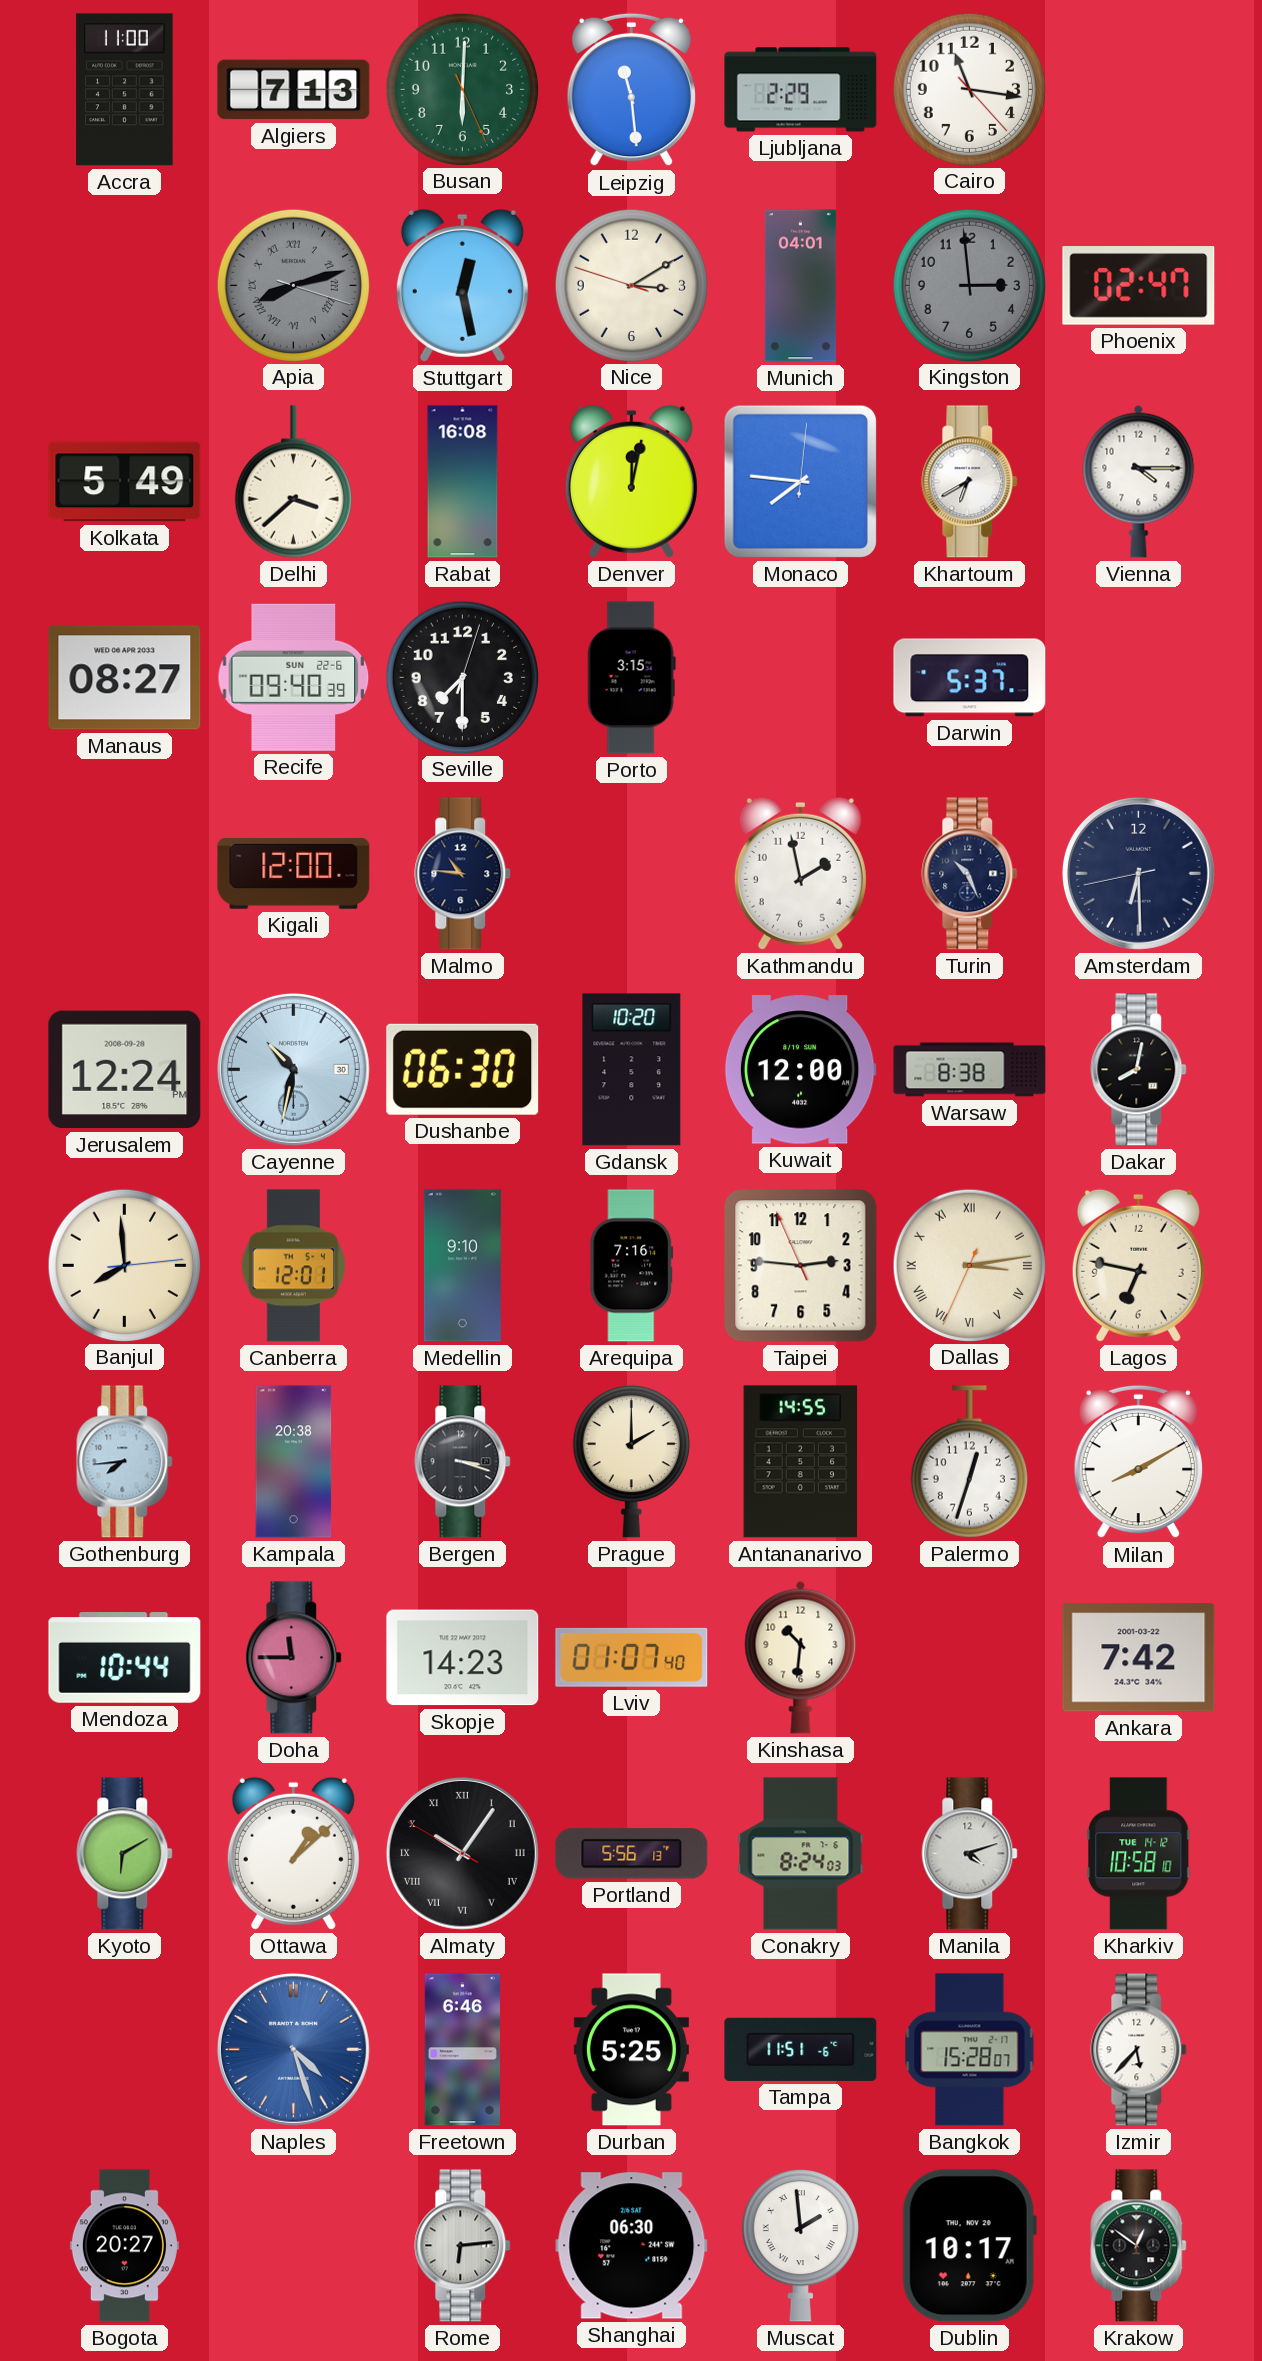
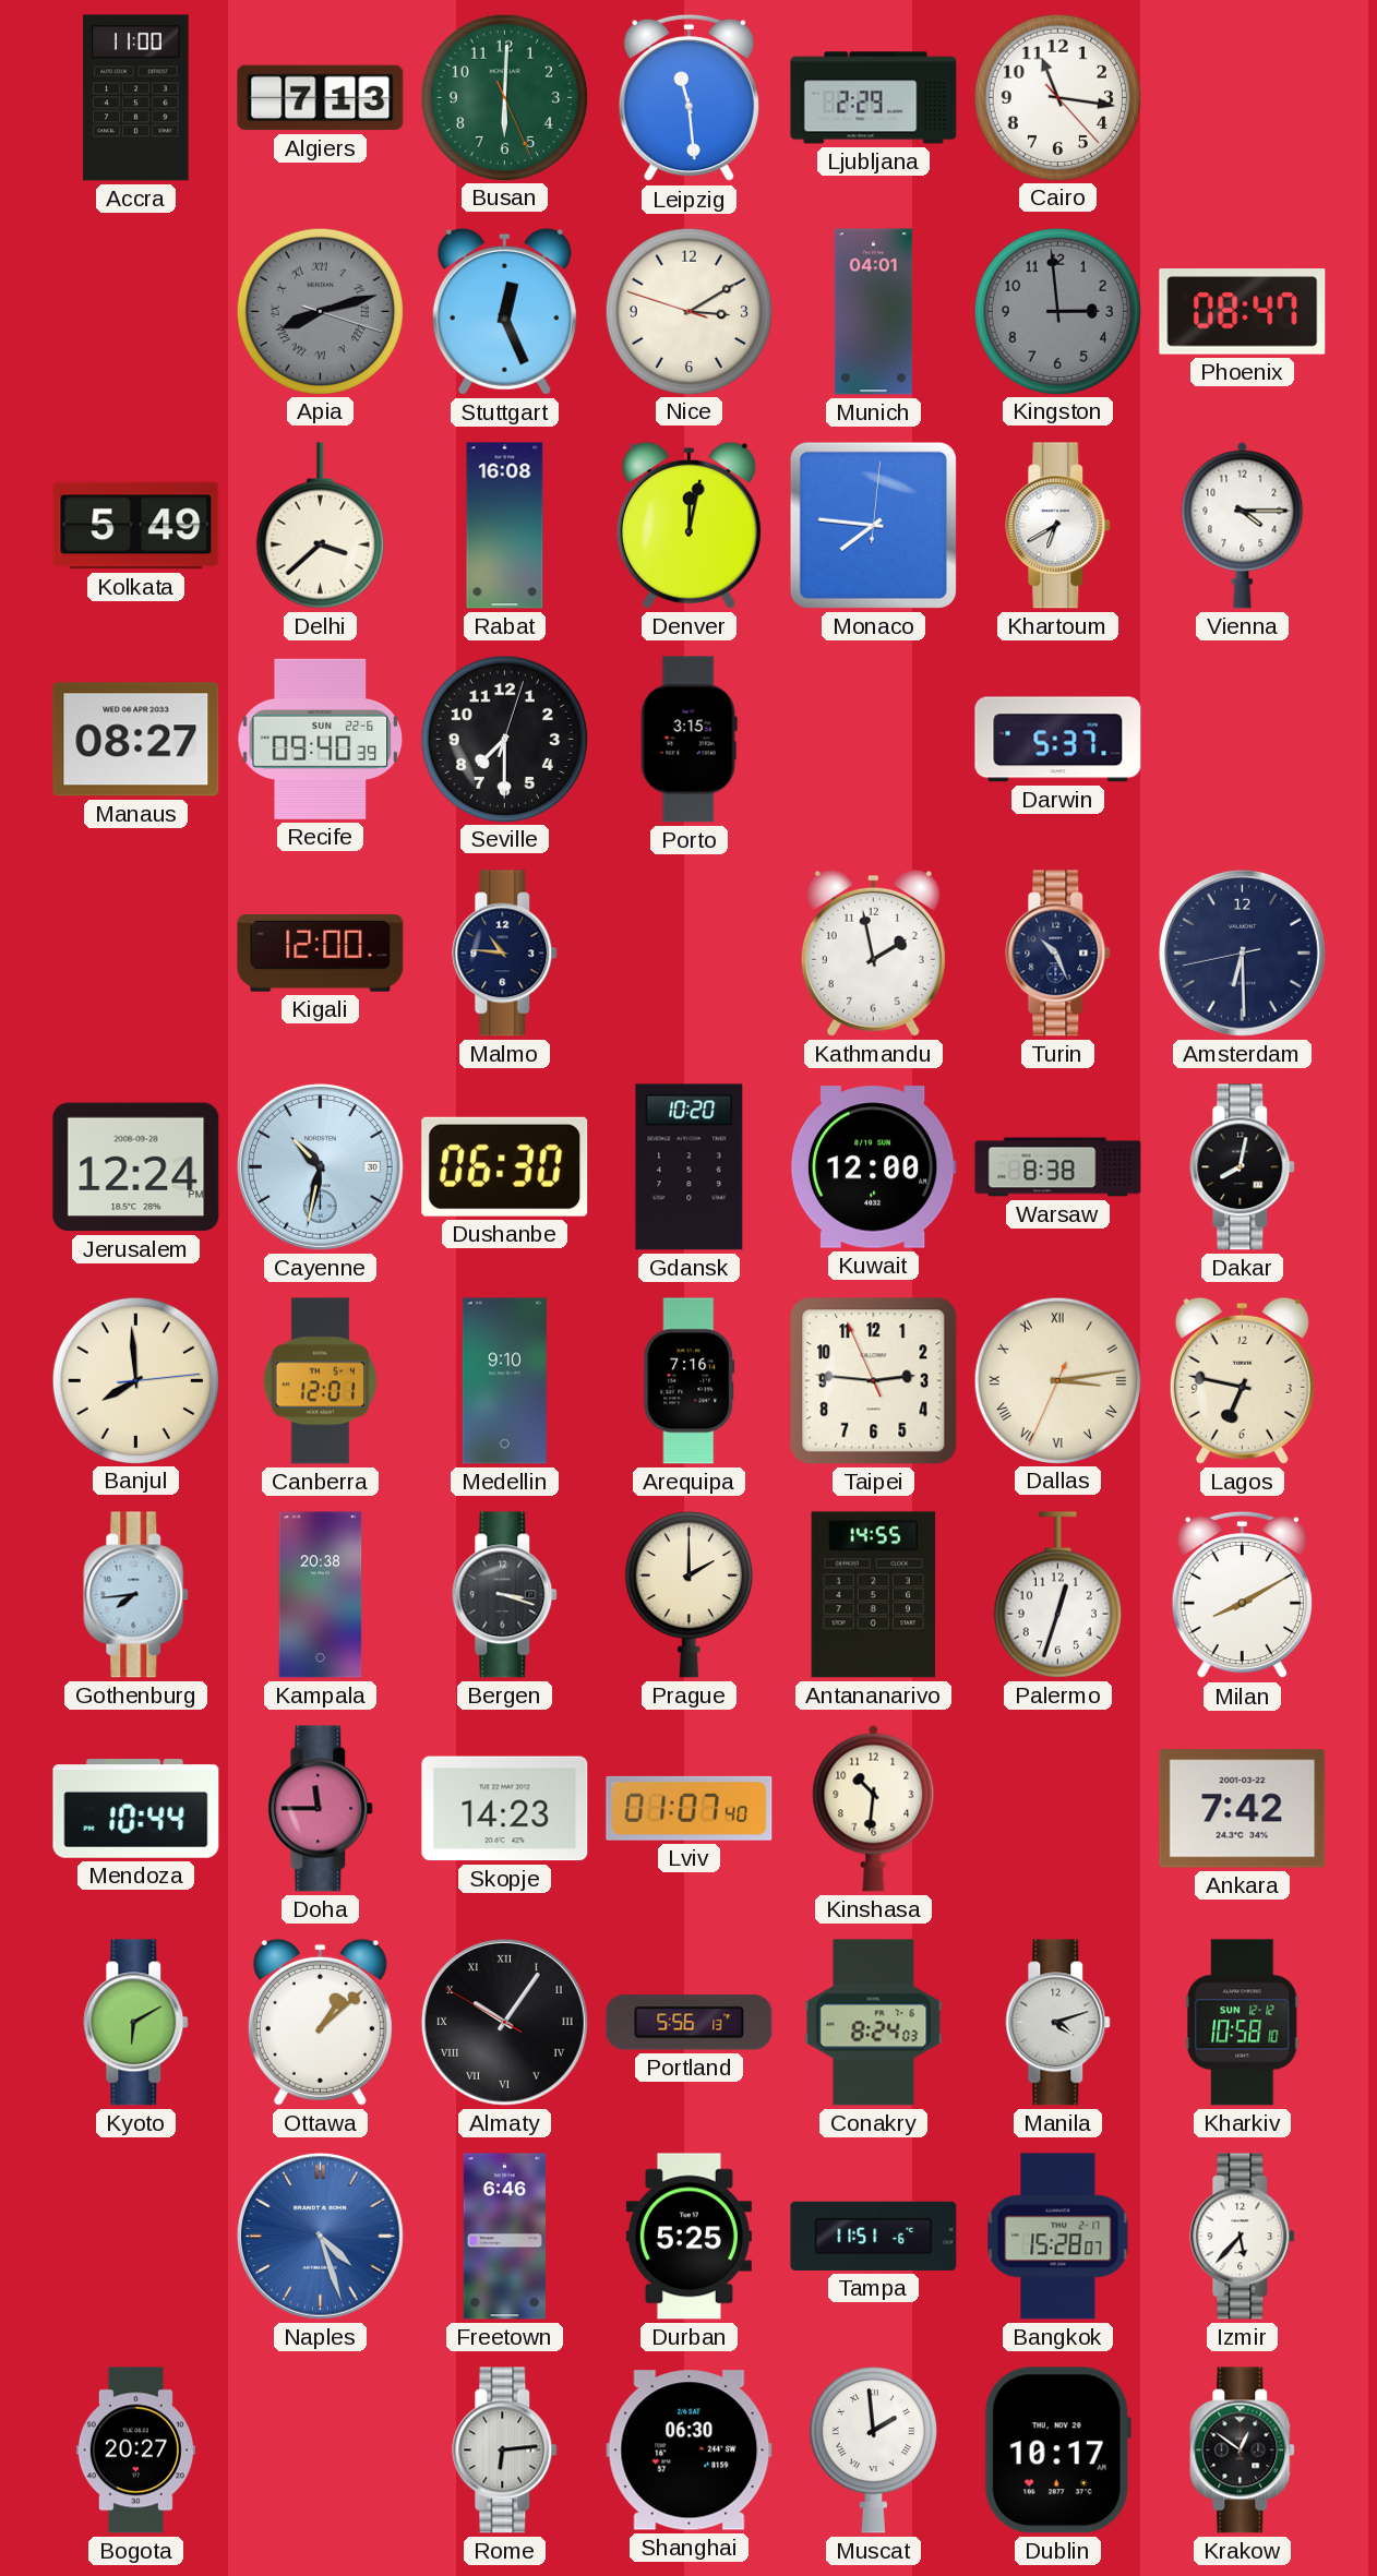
Stuttgart: 12:28 -> 12:26
Phoenix: 02:47 -> 08:47
Kharkiv date: TUE 14-12 -> SUN 12-12
